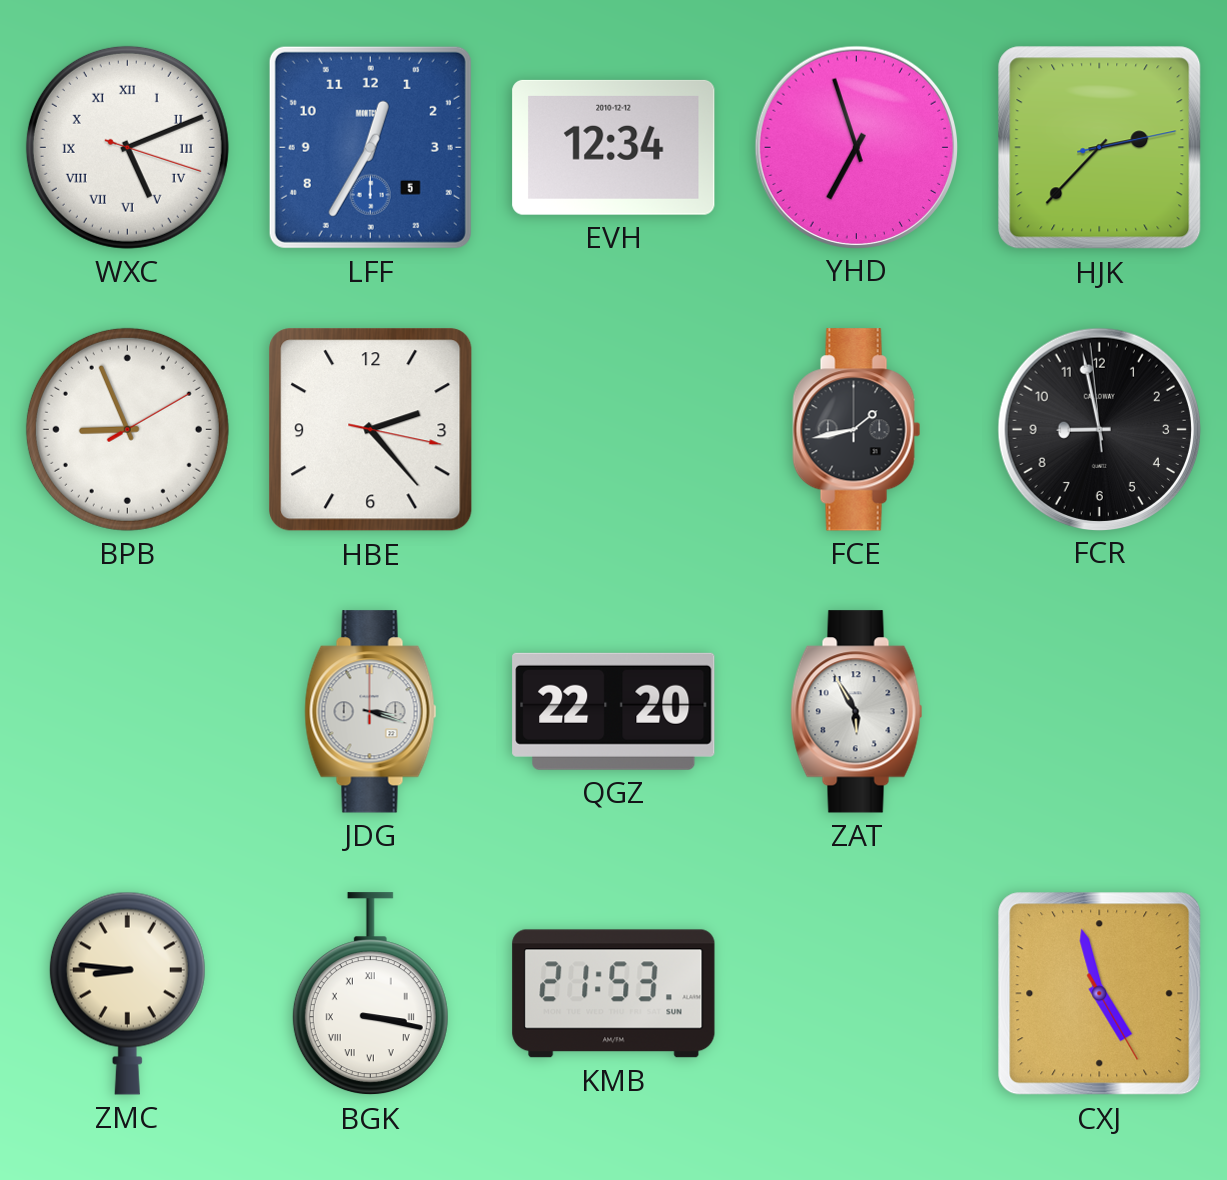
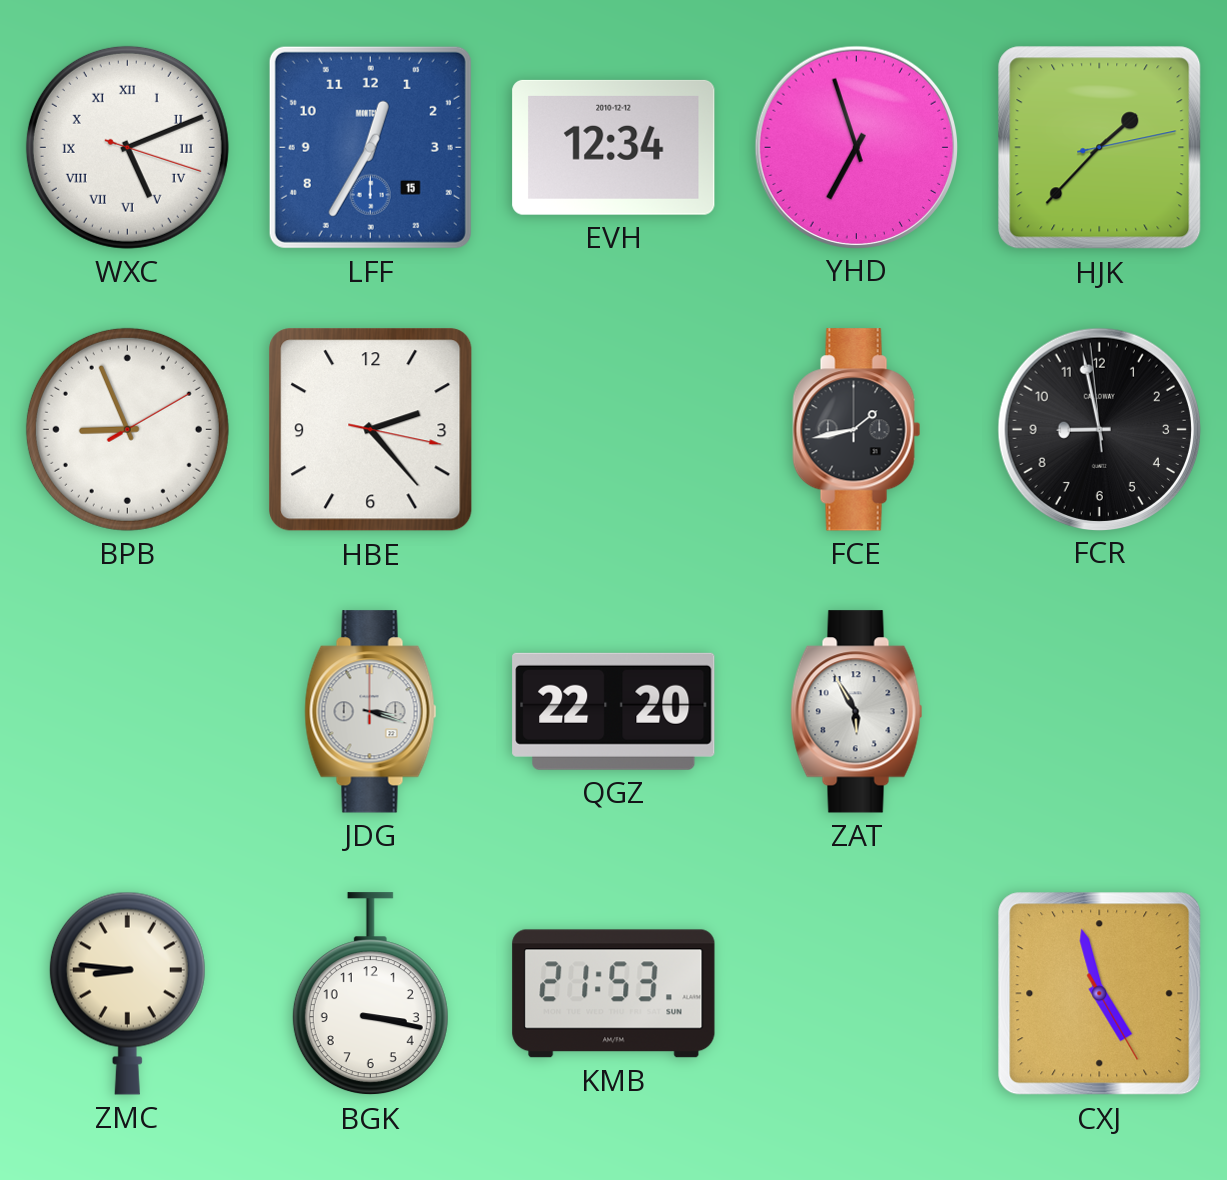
LFF date: 5 -> 15
HJK: 2:37 -> 1:37
BGK numerals: Roman -> Arabic
